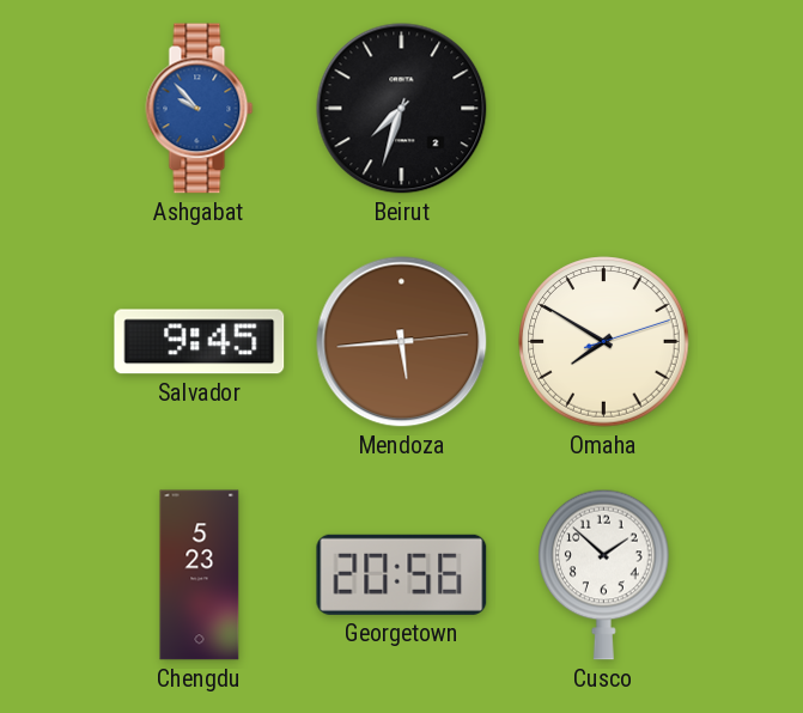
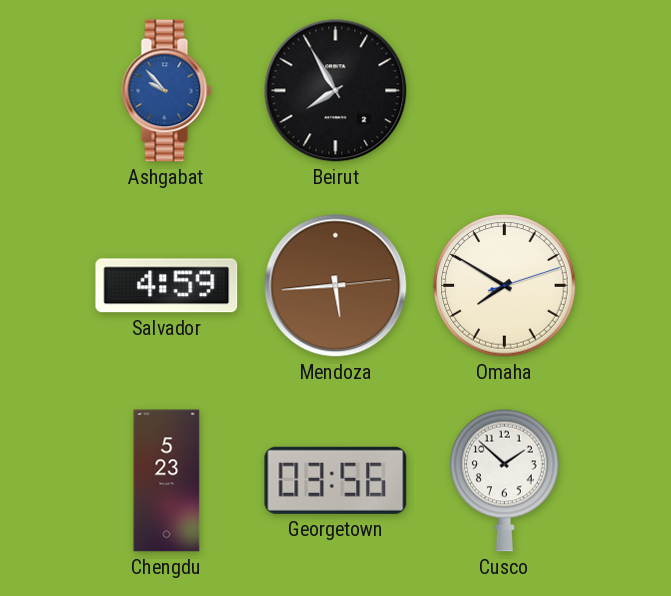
Beirut: 7:33 -> 7:55
Salvador: 9:45 -> 4:59
Georgetown: 20:56 -> 03:56
